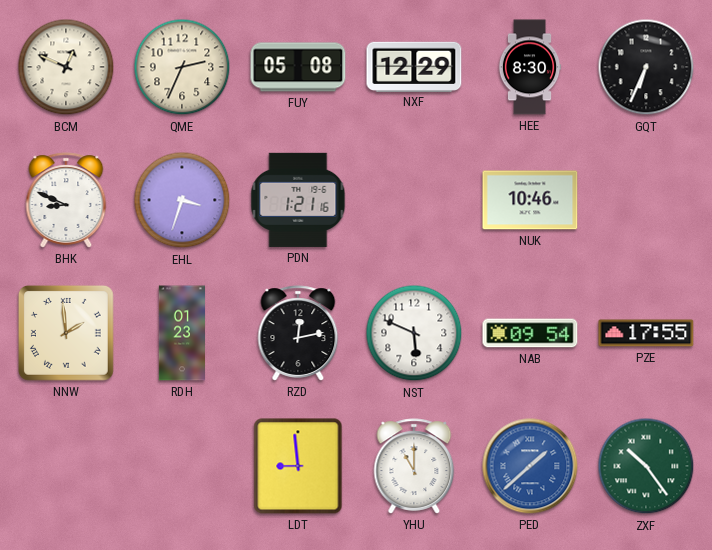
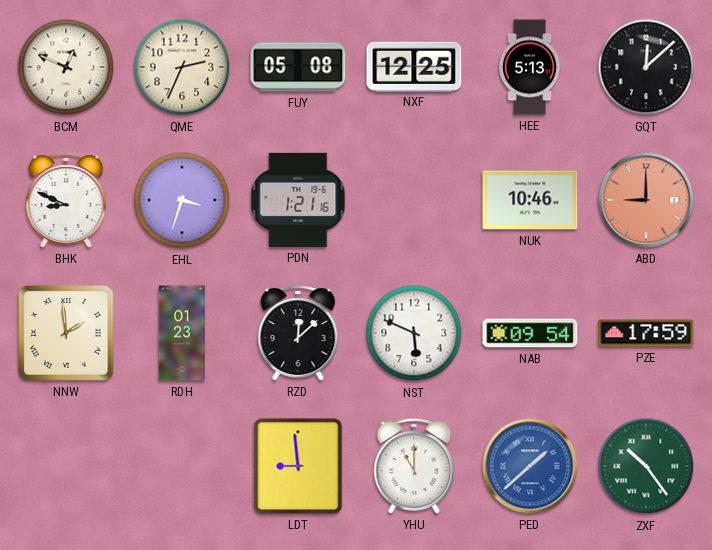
NXF: 12:29 -> 12:25
HEE: 8:30 -> 5:13
GQT: 6:34 -> 12:08
ABD: none -> 9:00
RZD: 12:13 -> 12:08
PZE: 17:55 -> 17:59
